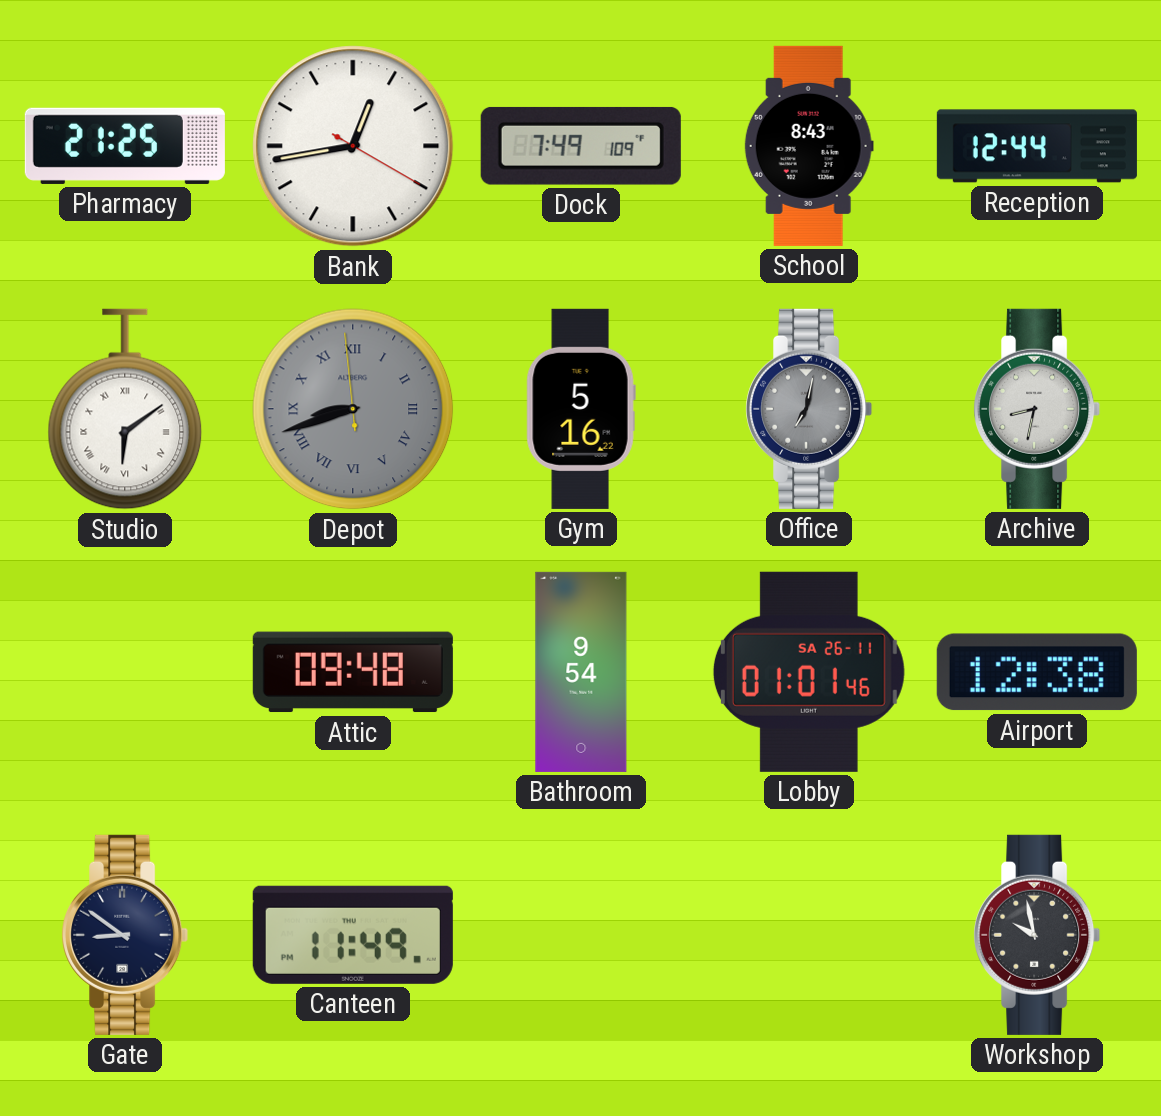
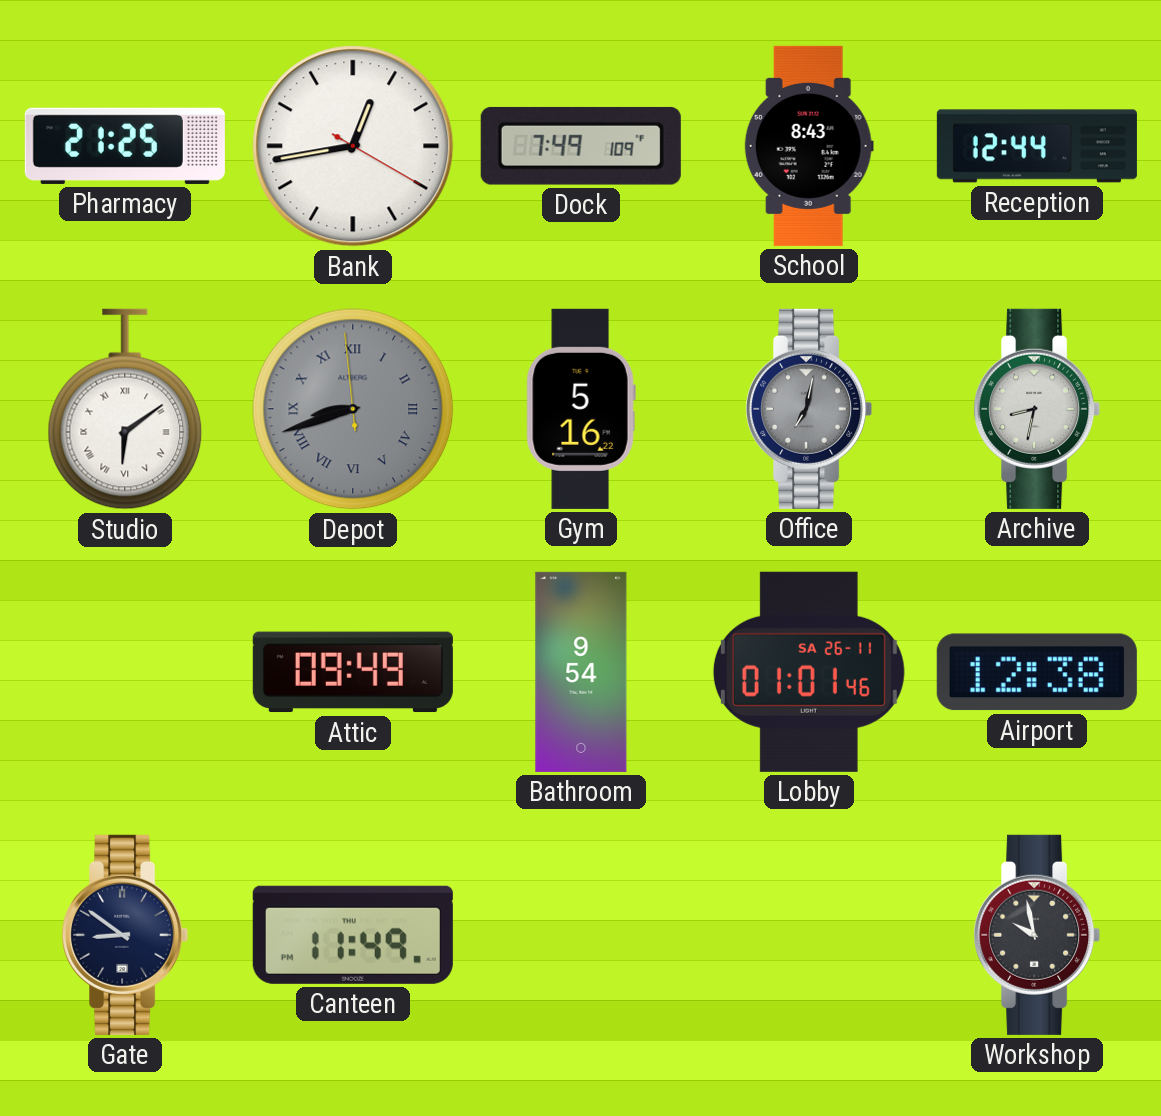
Attic: 09:48 -> 09:49
